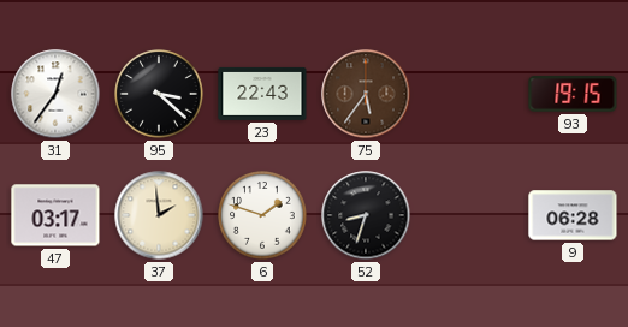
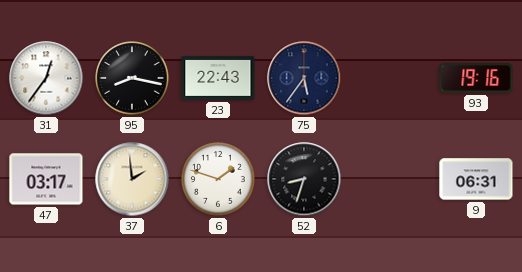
95: 3:22 -> 8:17
75 dial: brown -> navy
93: 19:15 -> 19:16
9: 06:28 -> 06:31
